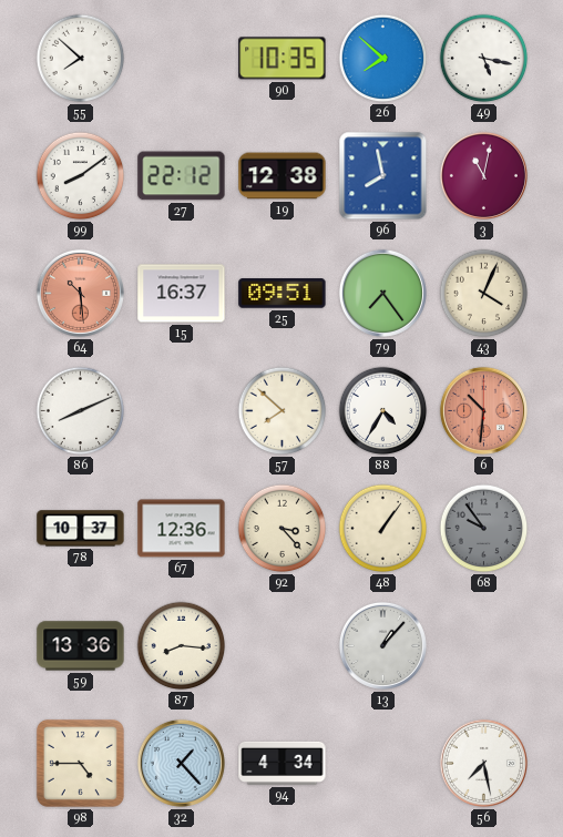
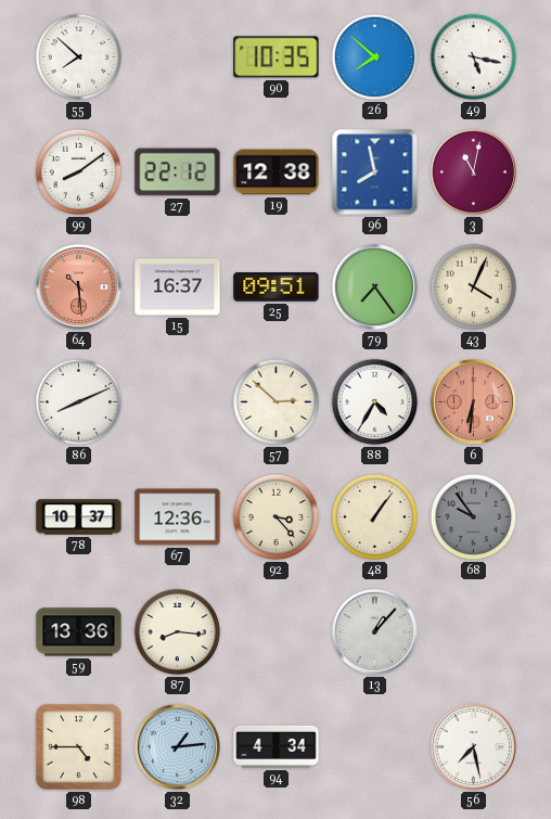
57: 7:52 -> 2:52
6: 10:31 -> 6:31
32: 1:23 -> 1:14
